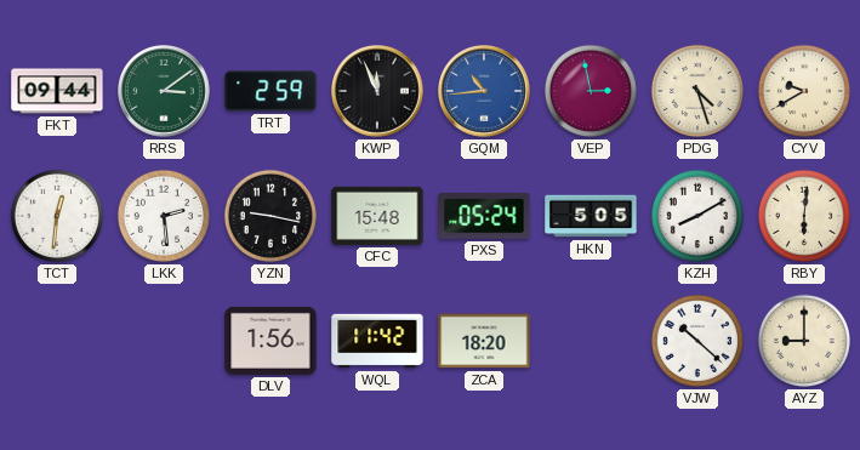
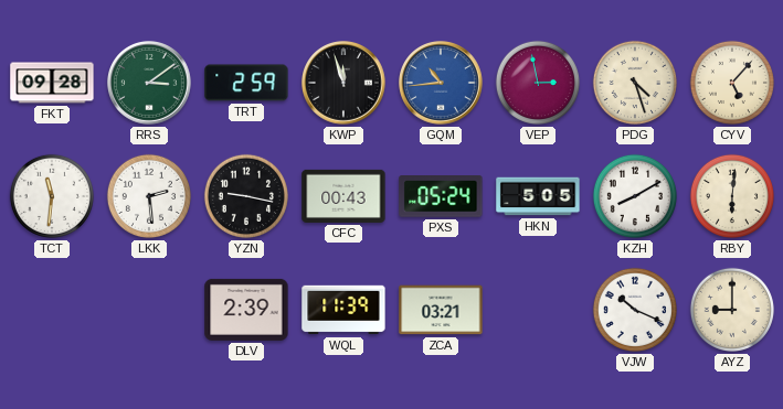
FKT: 09:44 -> 09:28
KWP: 11:56 -> 11:57
CYV: 9:40 -> 5:07
TCT: 12:31 -> 11:31
CFC: 15:48 -> 00:43
DLV: 1:56 -> 2:39
WQL: 11:42 -> 11:39
ZCA: 18:20 -> 03:21
VJW: 10:22 -> 10:19
